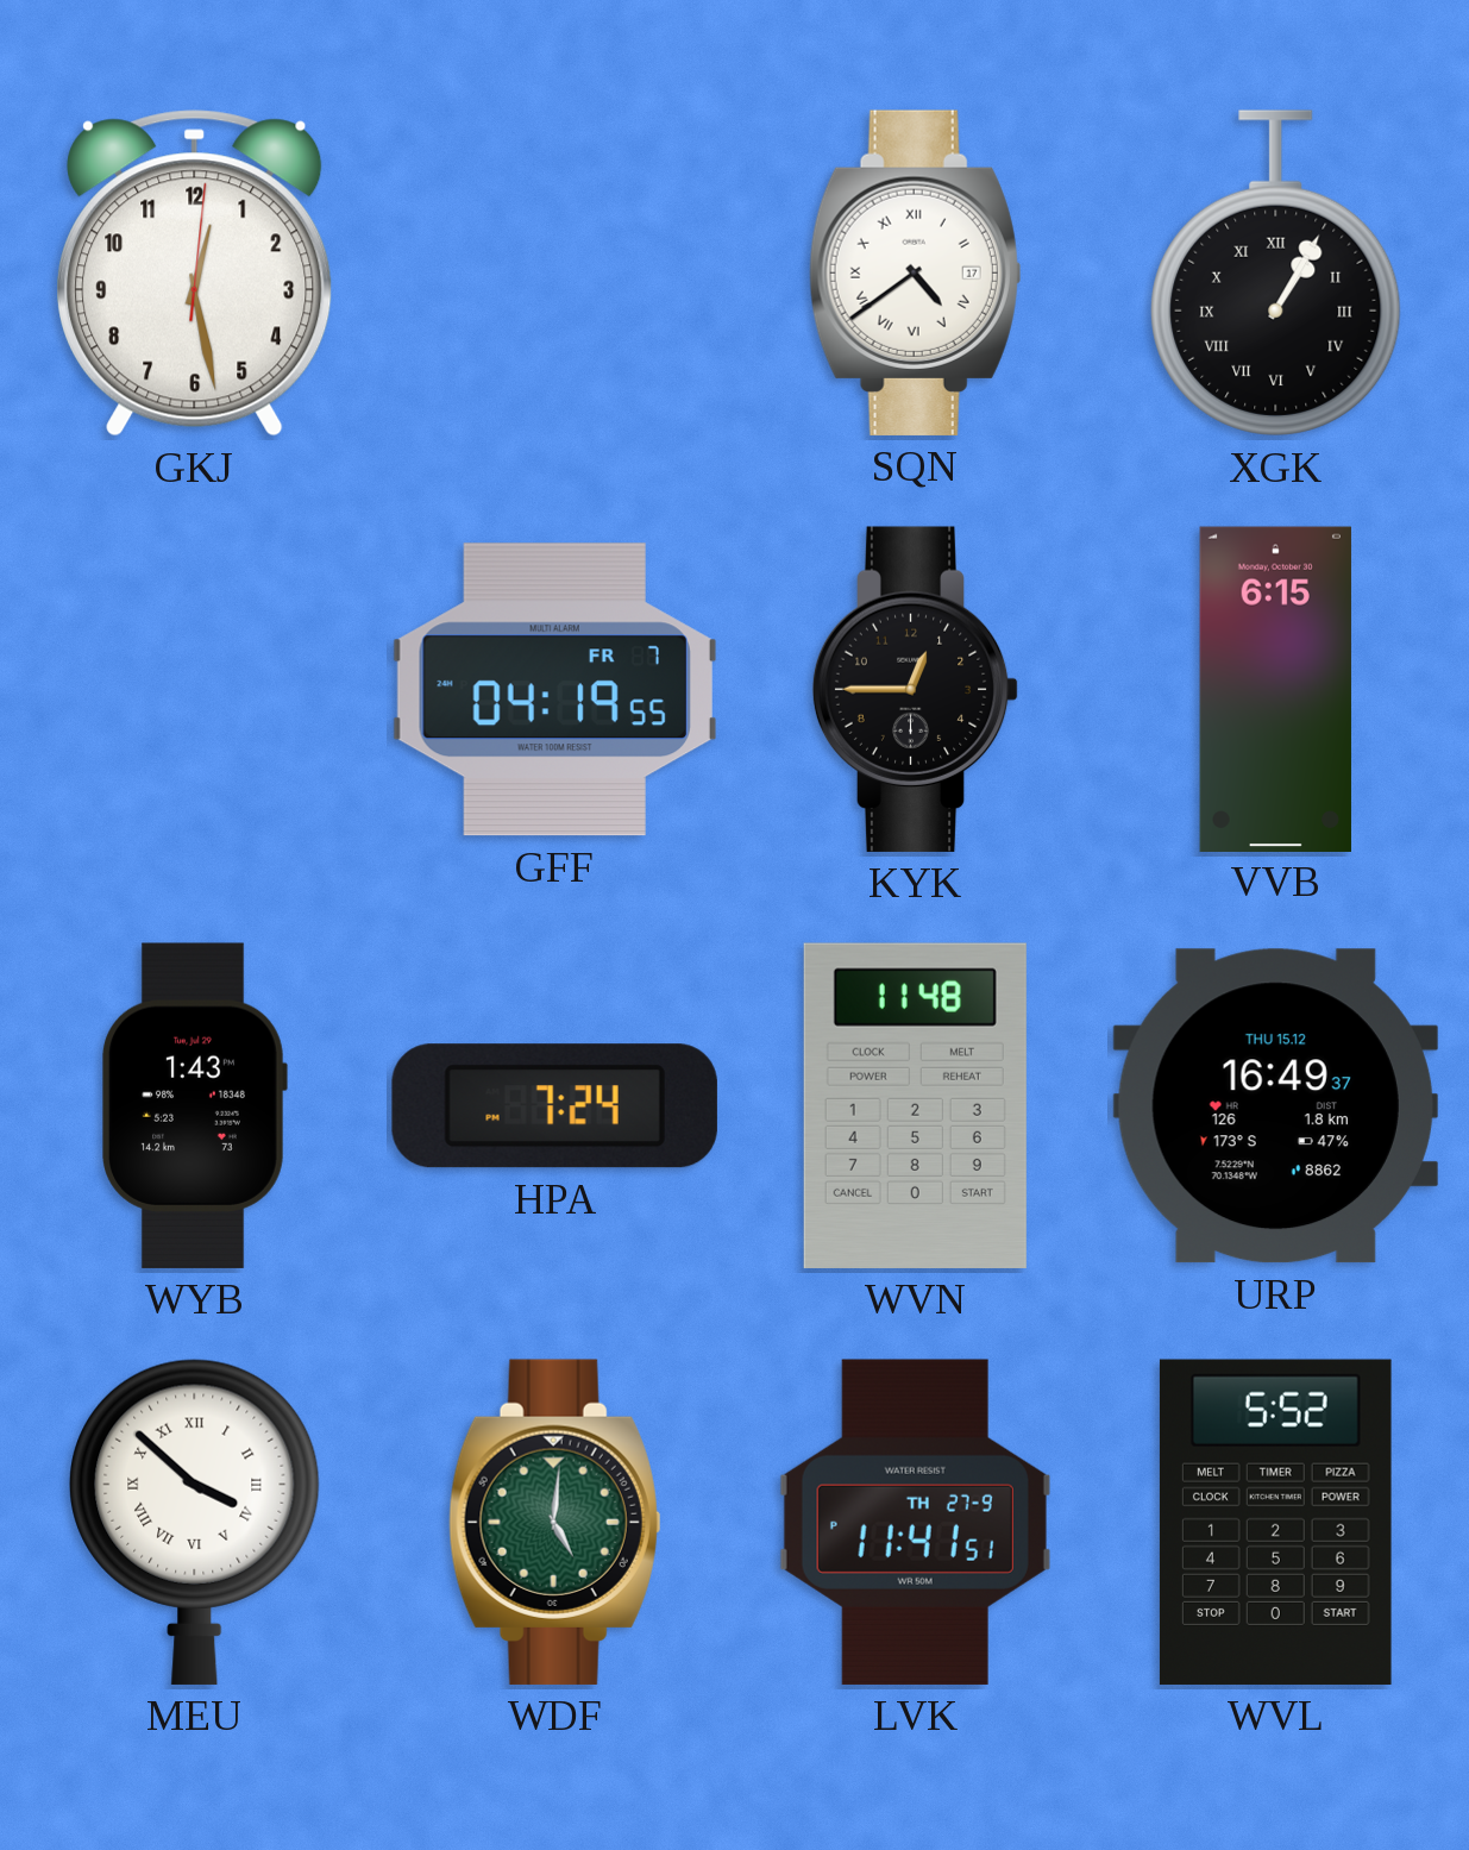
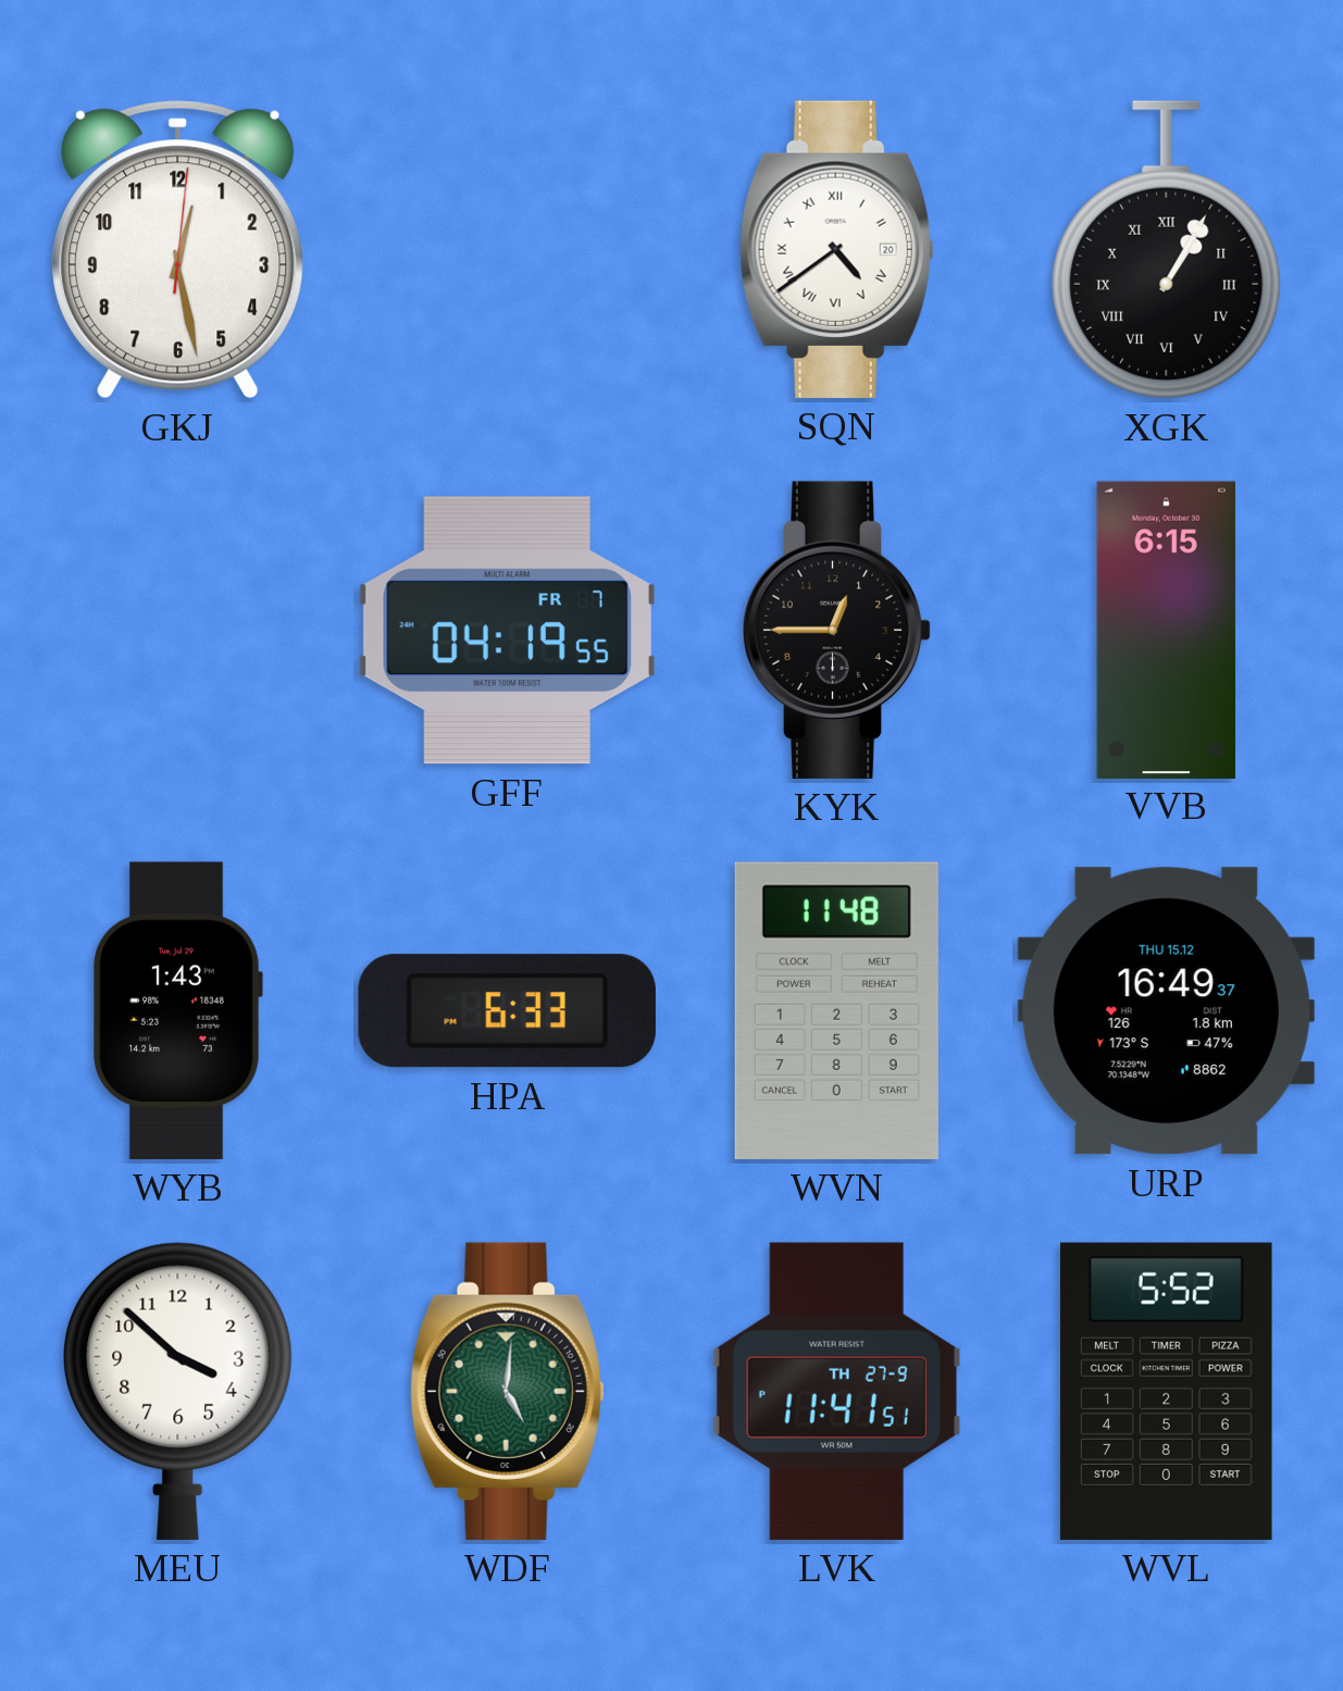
SQN date: 17 -> 20
HPA: 7:24 -> 6:33
MEU numerals: Roman -> Arabic
